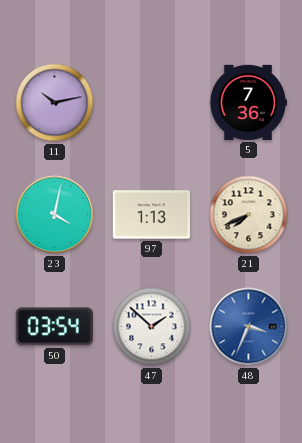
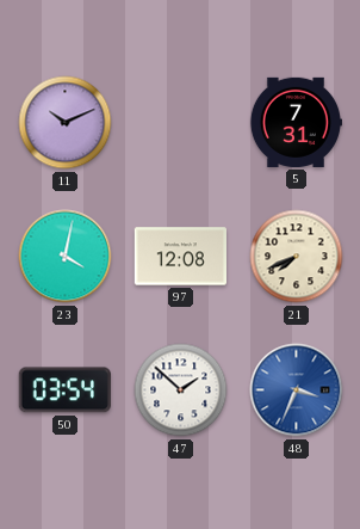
11: 10:13 -> 10:11
5: 7:36 -> 7:31
97: 1:13 -> 12:08
